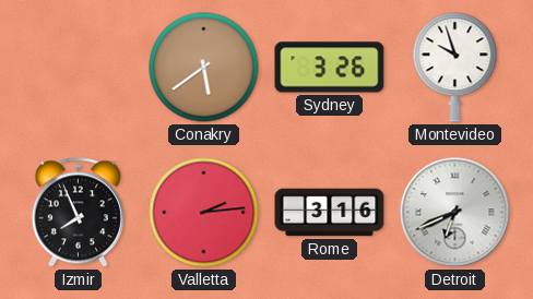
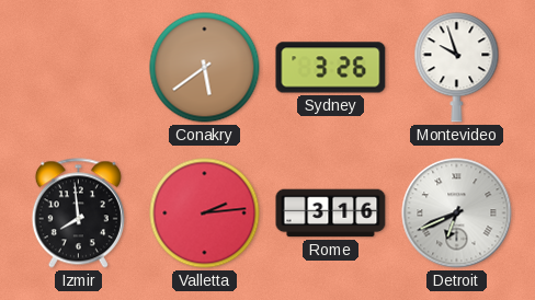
Izmir: 7:56 -> 7:59
